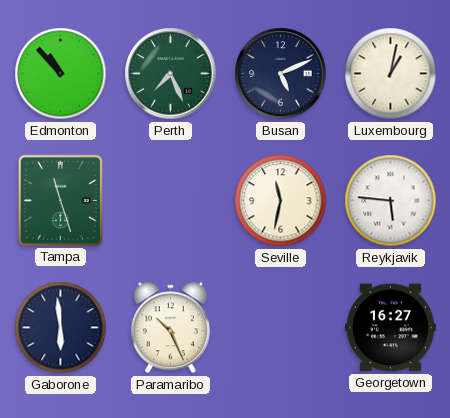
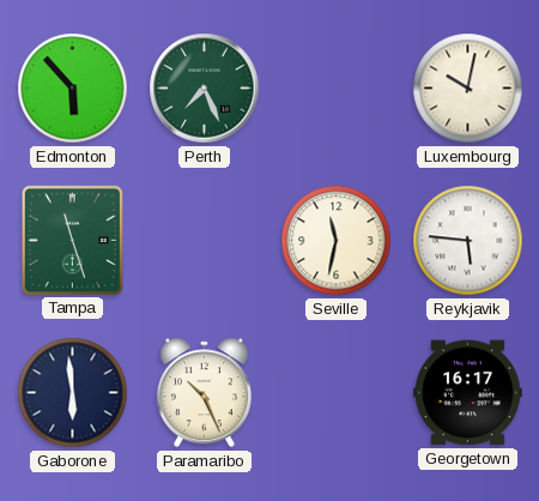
Edmonton: 10:53 -> 5:53
Busan: 5:11 -> none
Luxembourg: 1:02 -> 10:02
Georgetown: 16:27 -> 16:17
